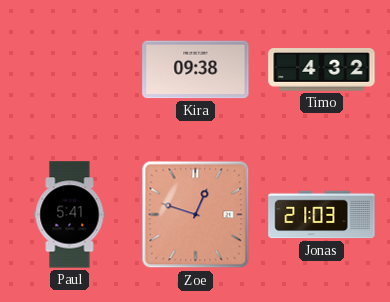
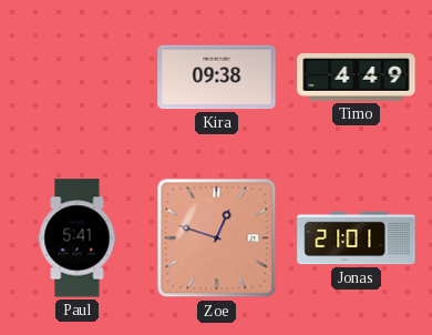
Timo: 4:32 -> 4:49
Jonas: 21:03 -> 21:01
